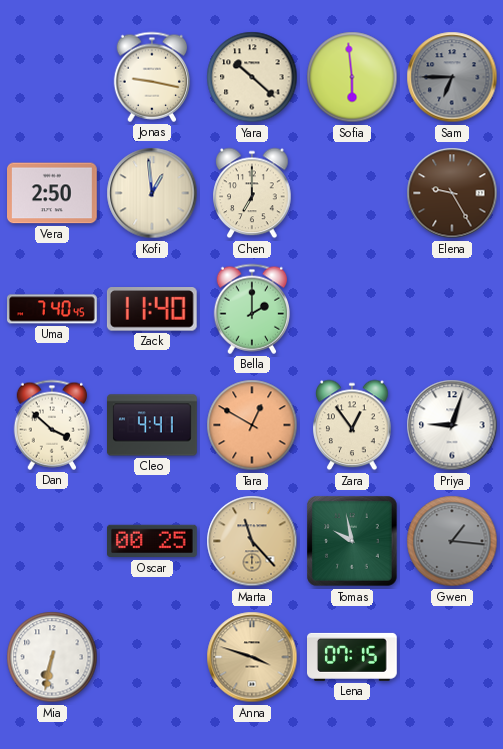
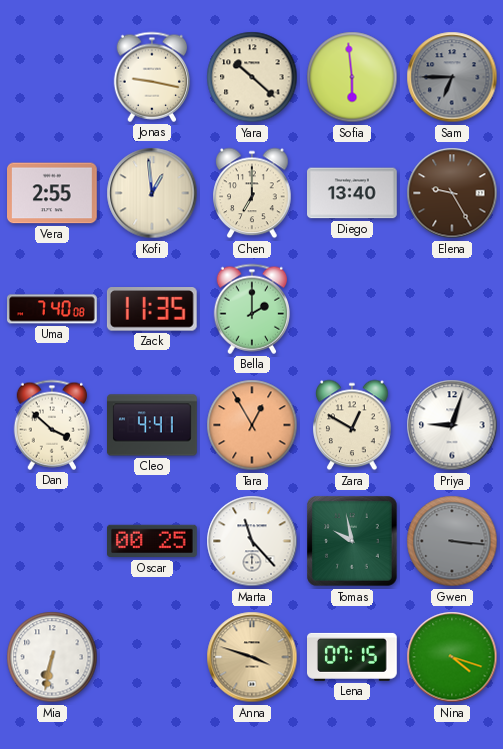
Vera: 2:50 -> 2:55
Diego: none -> 13:40
Uma: 7:40:45 -> 7:40:08
Zack: 11:40 -> 11:35
Tara: 12:50 -> 12:55
Zara: 12:54 -> 12:50
Marta dial: champagne -> white
Gwen: 1:16 -> 3:16
Nina: none -> 4:18
